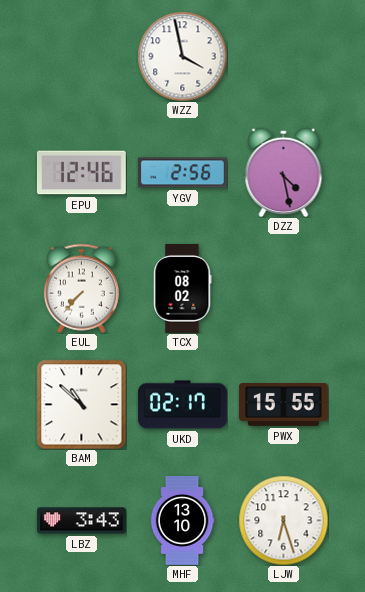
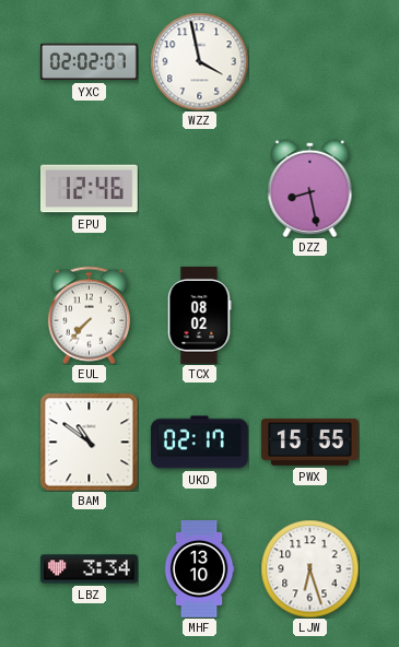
YXC: none -> 02:02
YGV: 2:56 -> none
DZZ: 4:28 -> 8:28
BAM: 10:52 -> 10:51
LBZ: 3:43 -> 3:34
